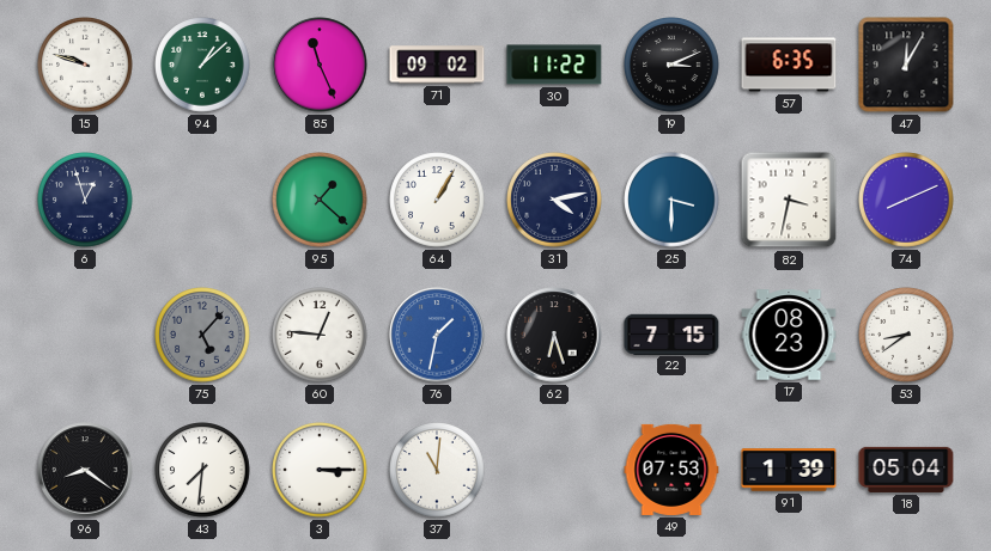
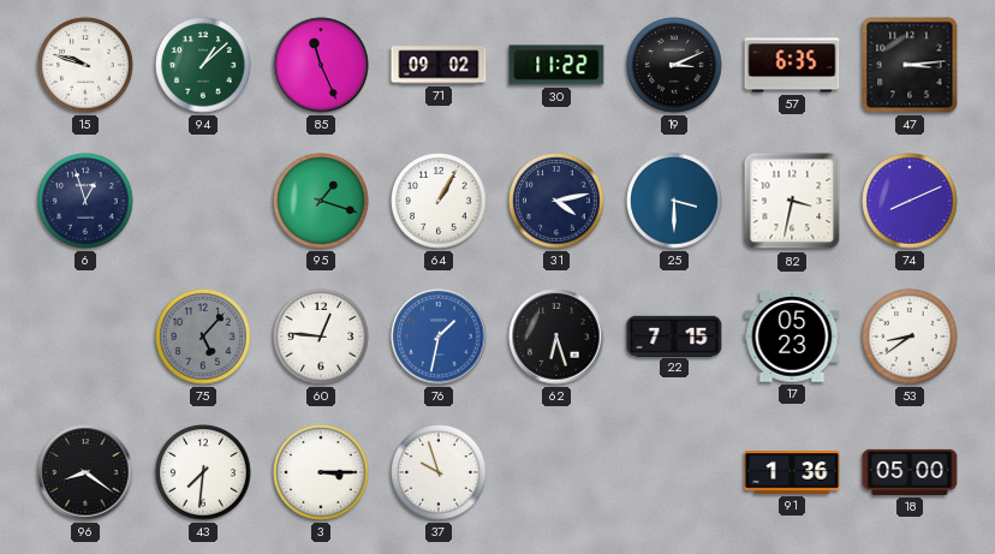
47: 12:05 -> 3:14
95: 1:22 -> 1:18
17: 08:23 -> 05:23
37: 11:01 -> 9:57
49: 07:53 -> none
91: 1:39 -> 1:36
18: 05:04 -> 05:00
